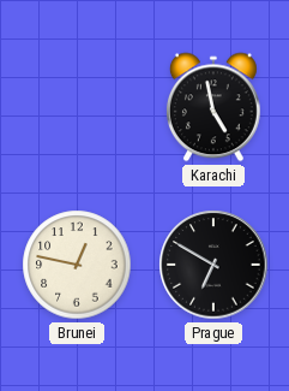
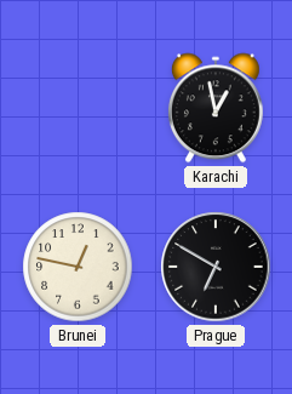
Karachi: 4:58 -> 12:58
